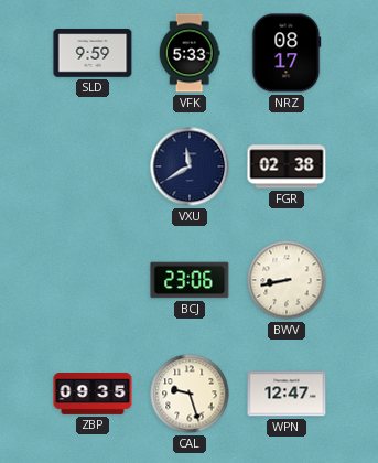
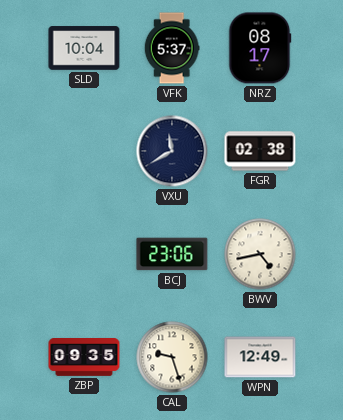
SLD: 9:59 -> 10:04
VFK: 5:33 -> 5:37
BWV: 8:43 -> 4:43
WPN: 12:47 -> 12:49
